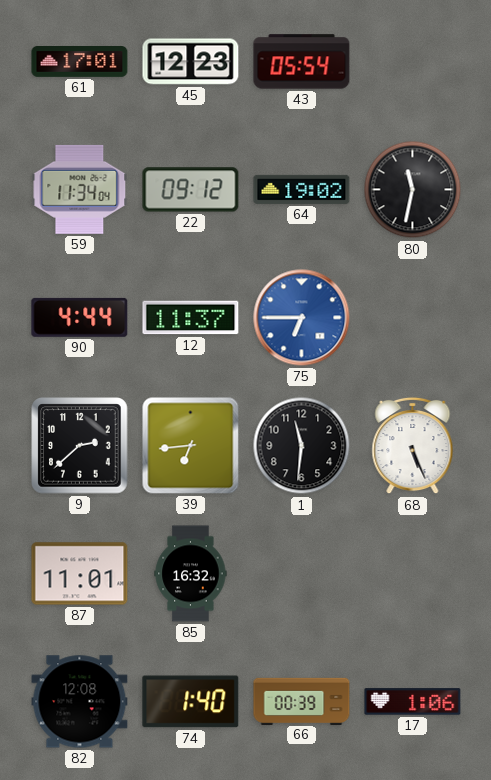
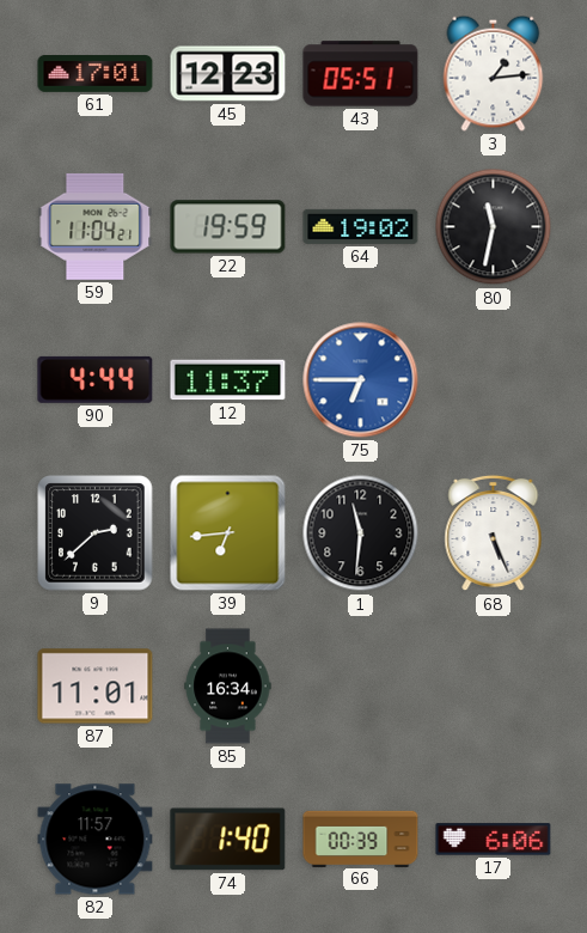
43: 05:54 -> 05:51
3: none -> 1:14
59: 11:34 -> 11:04
22: 09:12 -> 19:59
85: 16:32 -> 16:34
82: 12:08 -> 11:57
17: 1:06 -> 6:06
